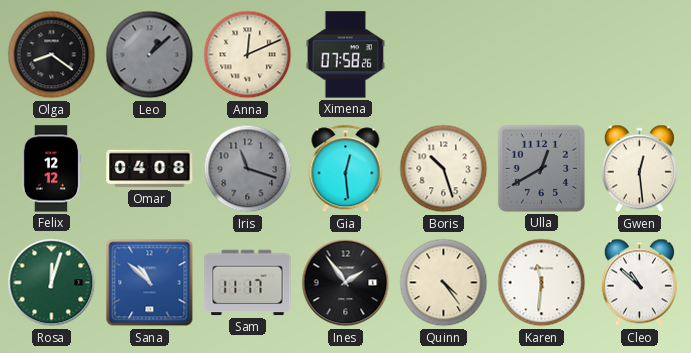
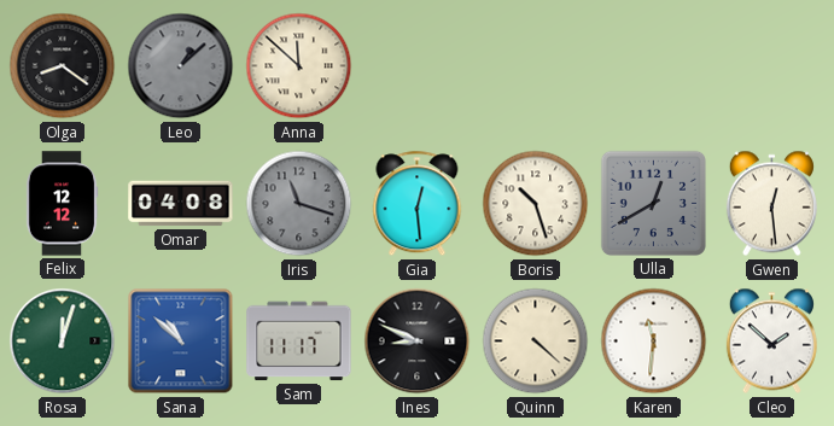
Anna: 12:11 -> 11:52
Ximena: 07:58 -> none
Ines: 1:54 -> 8:49
Quinn: 4:24 -> 4:22
Cleo: 10:52 -> 1:52
